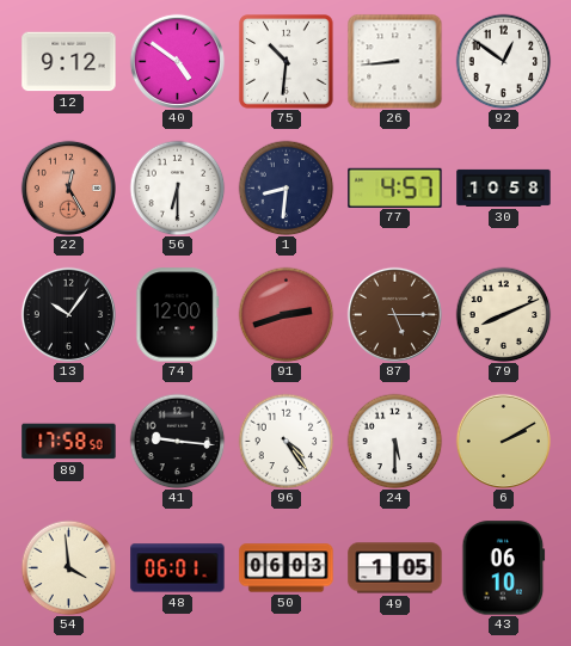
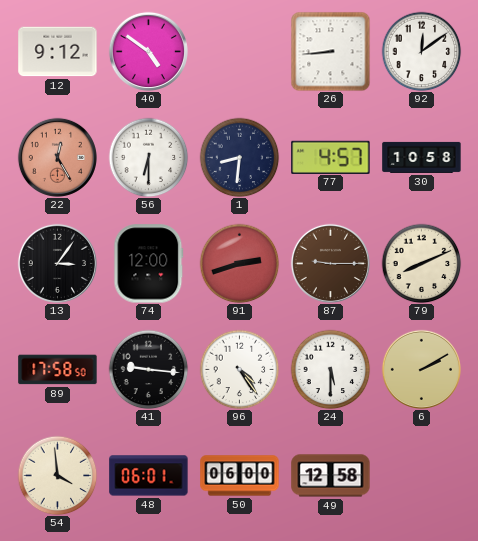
75: 10:31 -> none
92: 12:51 -> 12:09
13: 10:06 -> 3:06
87: 5:15 -> 9:15
50: 06:03 -> 06:00
49: 1:05 -> 12:58
43: 06:10 -> none
